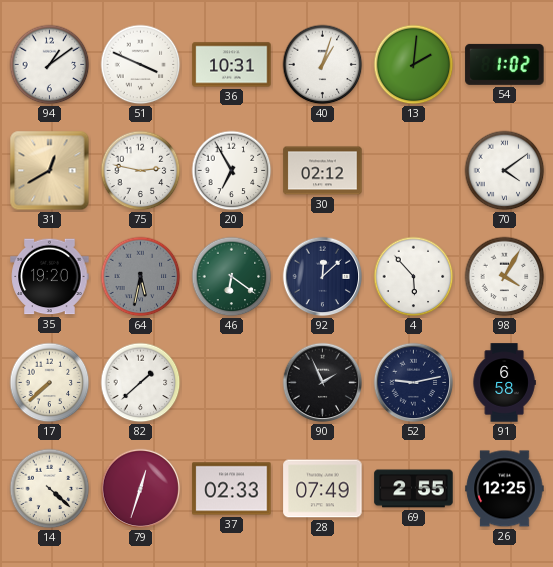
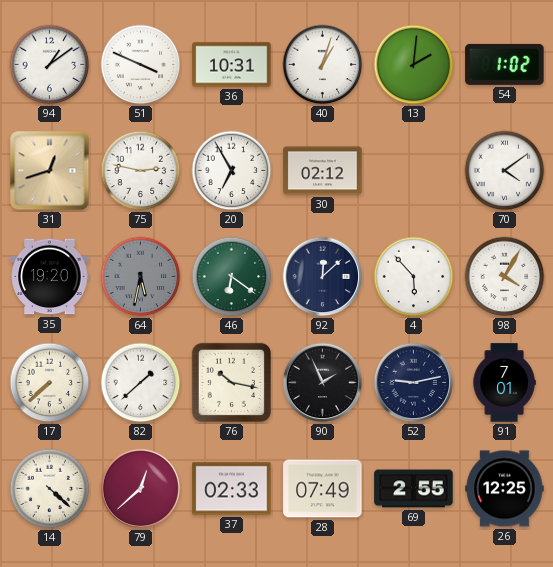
31: 12:40 -> 12:42
76: none -> 10:17
91: 6:58 -> 7:01
79: 12:33 -> 12:38
